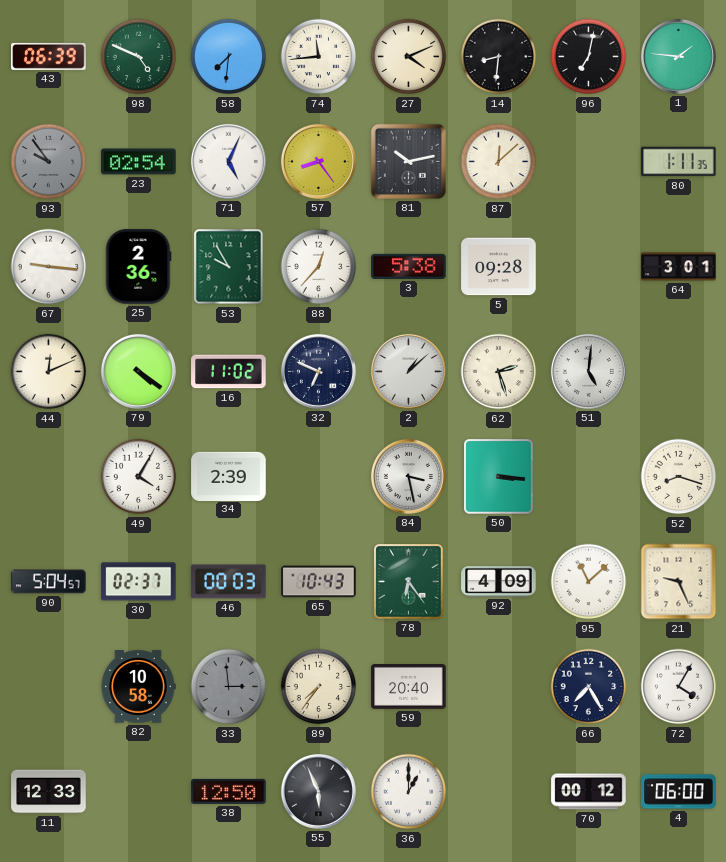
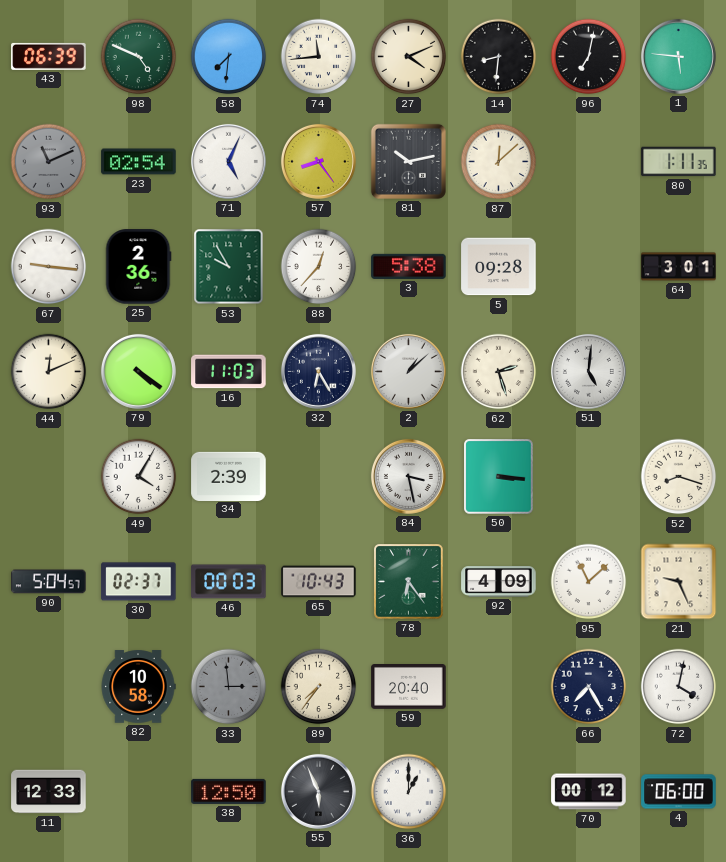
1: 1:46 -> 5:46
93: 9:54 -> 11:11
16: 11:02 -> 11:03
32: 6:49 -> 6:25
72: 4:05 -> 4:02
